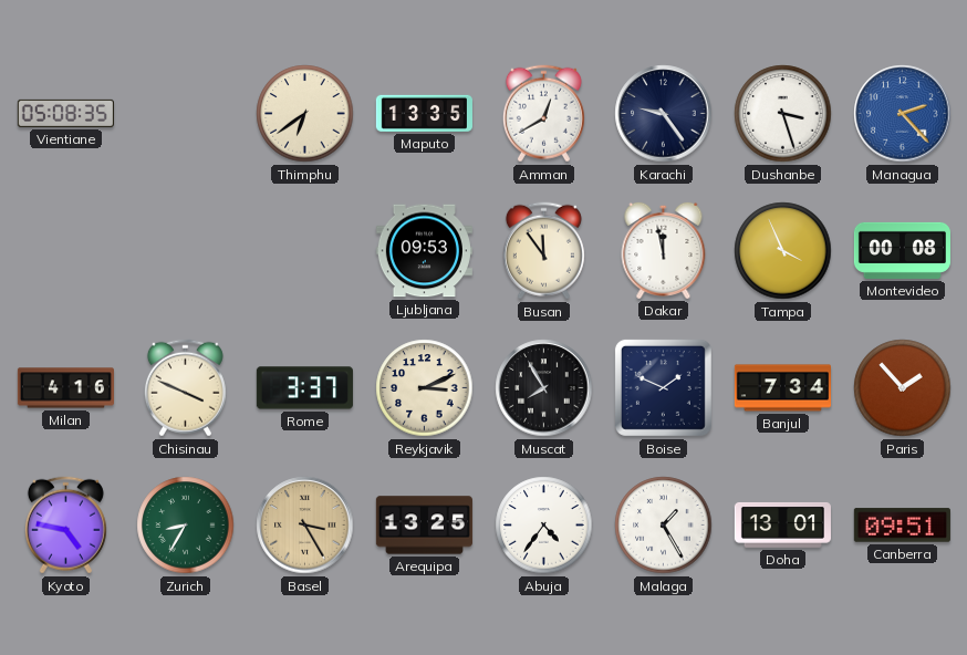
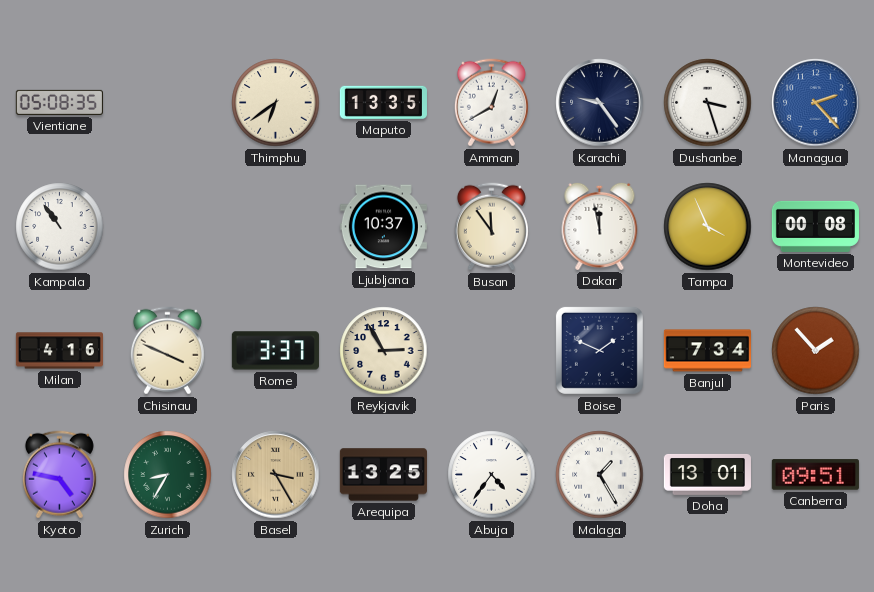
Kampala: none -> 10:54
Ljubljana: 09:53 -> 10:37
Reykjavik: 3:11 -> 2:55
Muscat: 7:55 -> none
